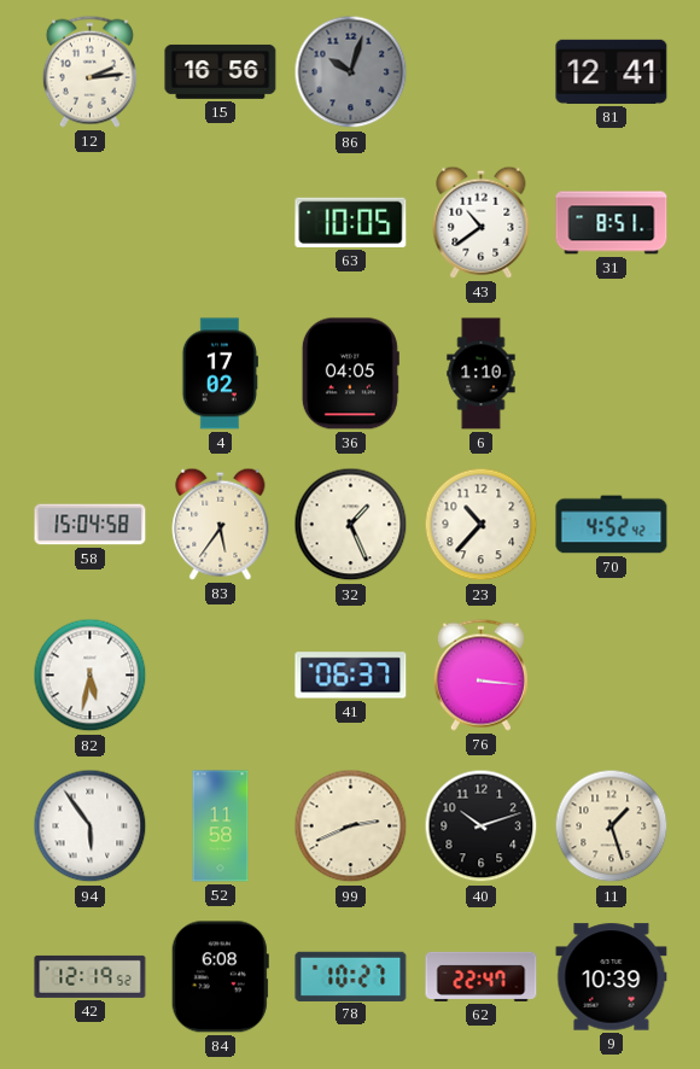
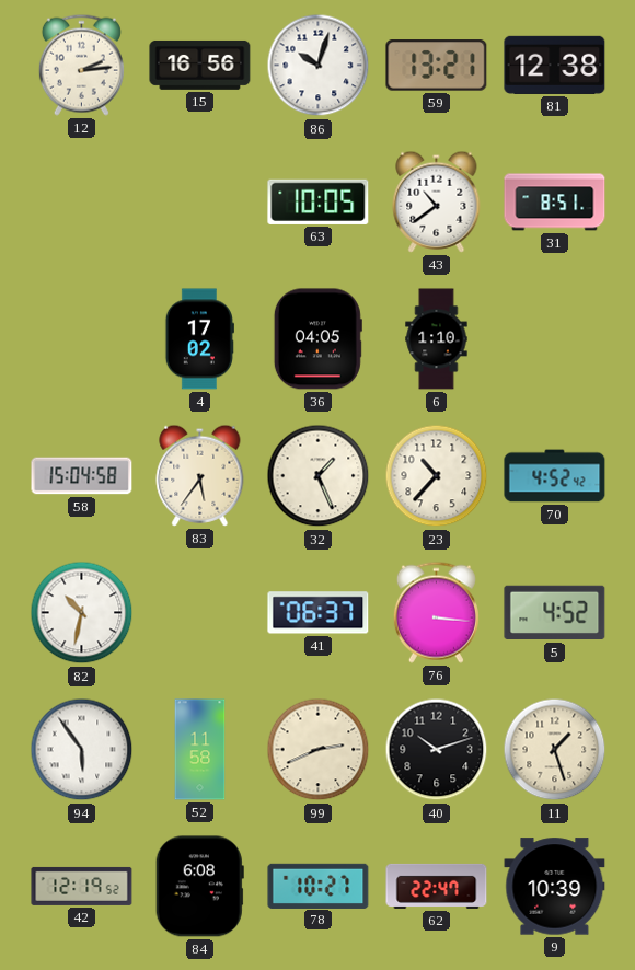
86 dial: grey -> white
59: none -> 13:21
81: 12:41 -> 12:38
82: 5:32 -> 10:32
5: none -> 4:52
